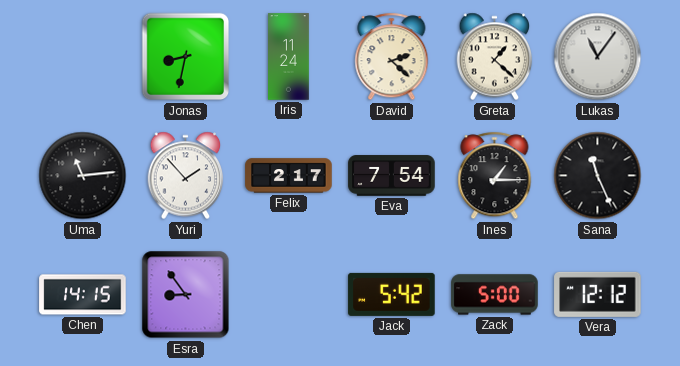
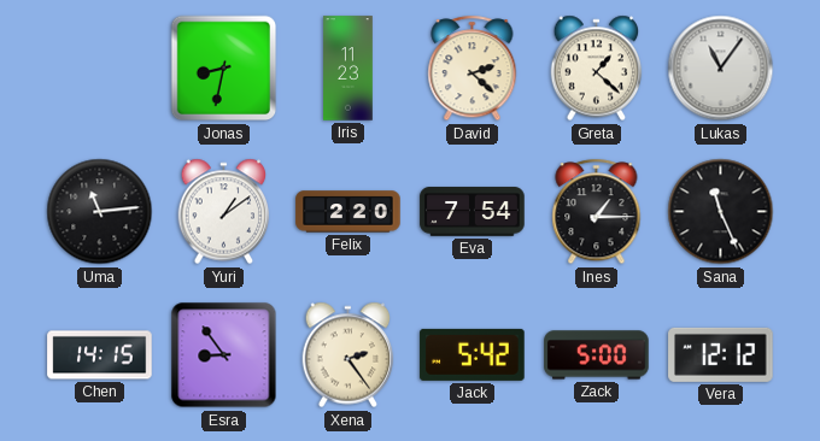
Iris: 11:24 -> 11:23
Yuri: 1:53 -> 1:09
Felix: 2:17 -> 2:20
Xena: none -> 2:24
